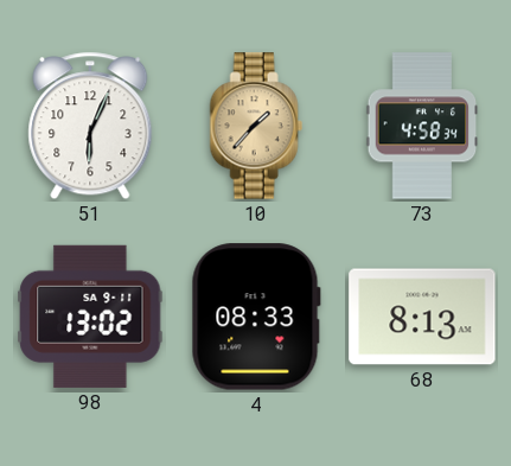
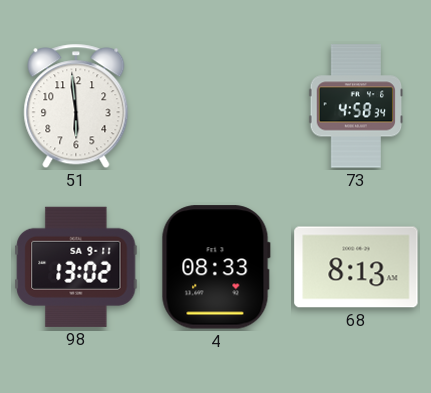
51: 6:04 -> 5:59
10: 1:37 -> none
